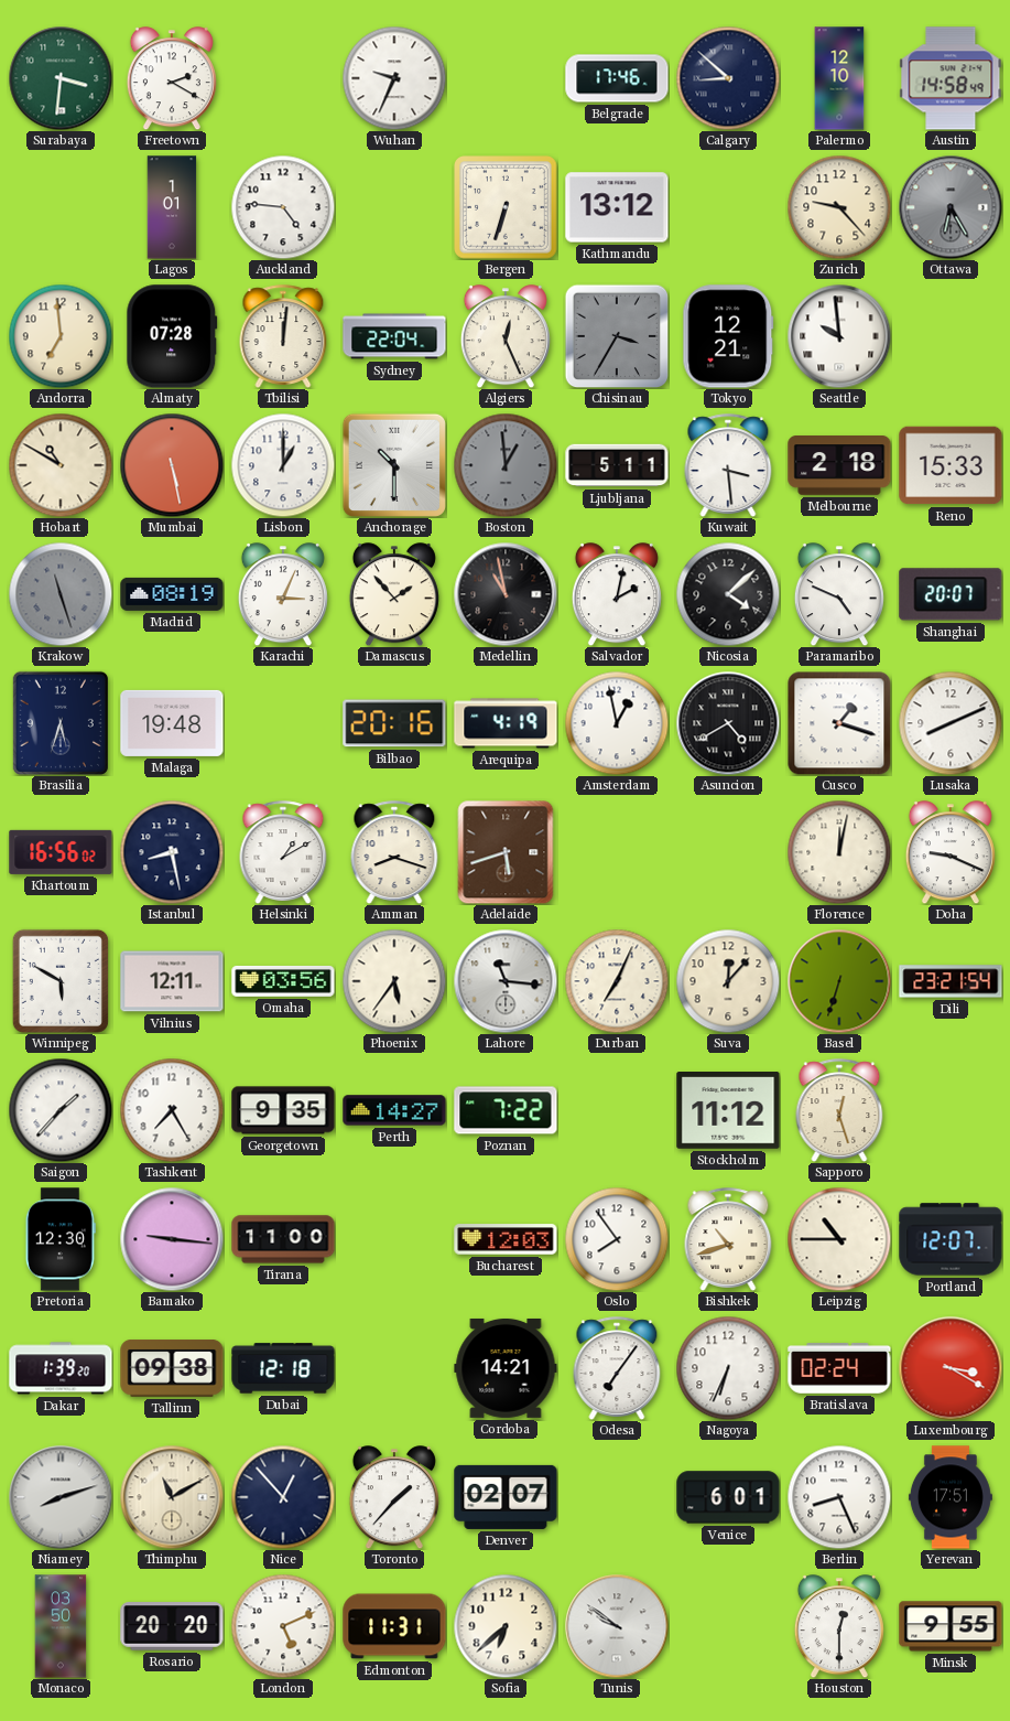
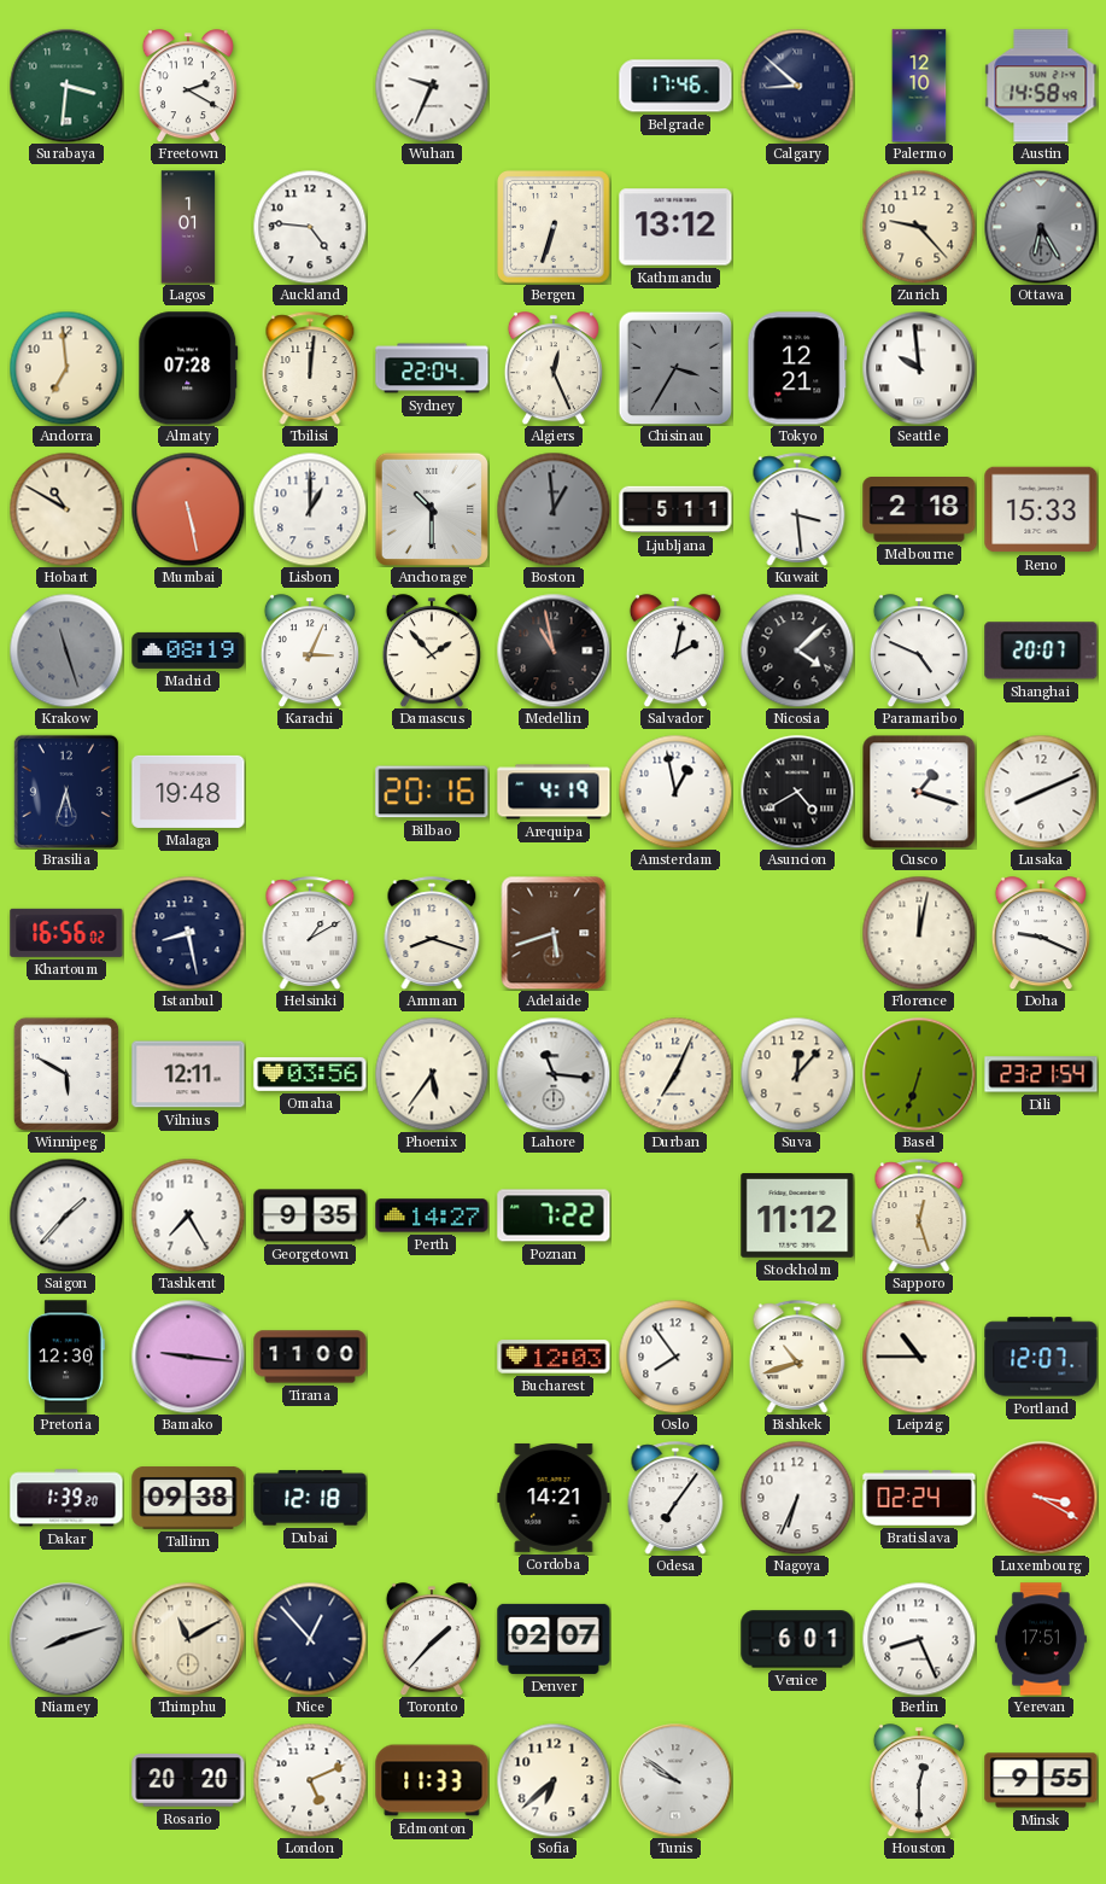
Monaco: 03:50 -> none
Edmonton: 11:31 -> 11:33
